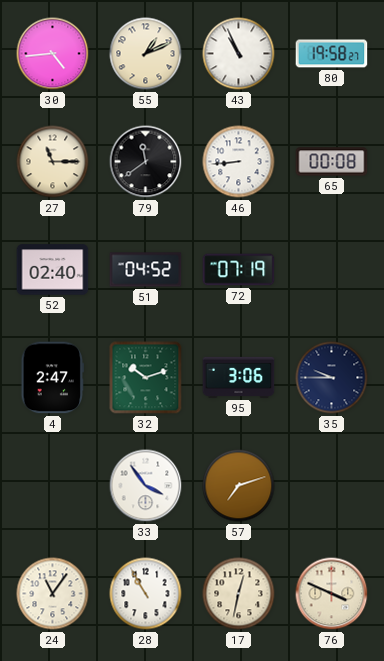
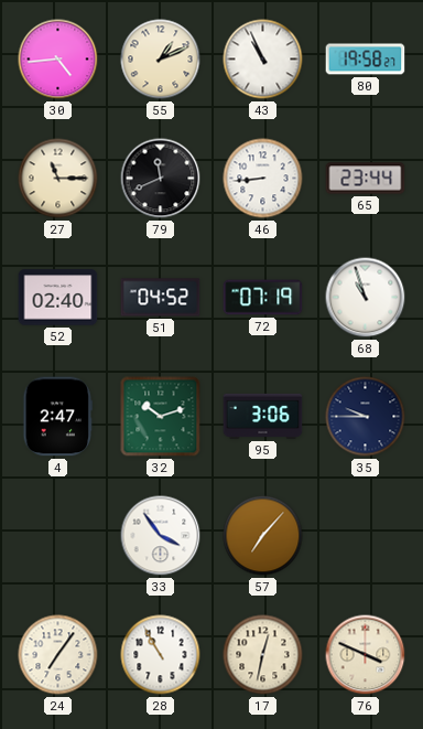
79: 11:39 -> 11:41
65: 00:08 -> 23:44
68: none -> 10:57
57: 7:12 -> 7:07
24: 11:06 -> 7:06
